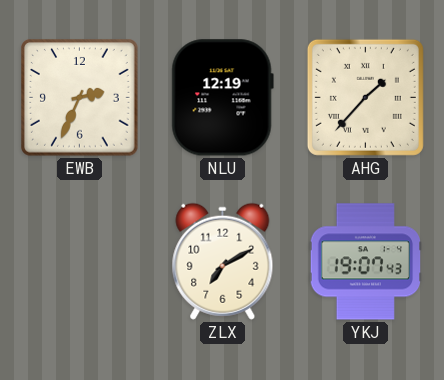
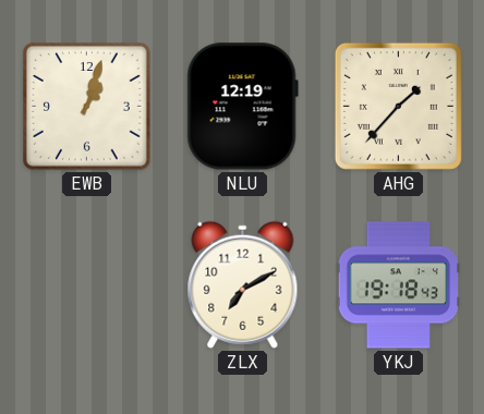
EWB: 2:34 -> 1:03
YKJ: 19:07 -> 19:18
